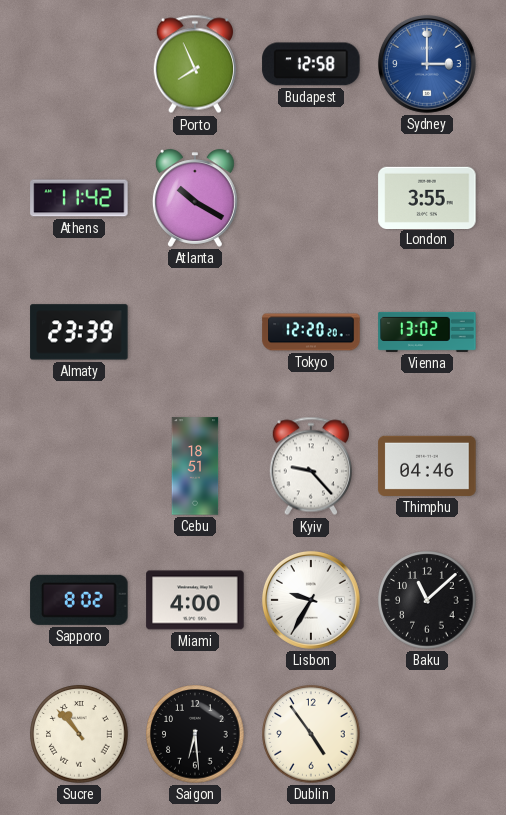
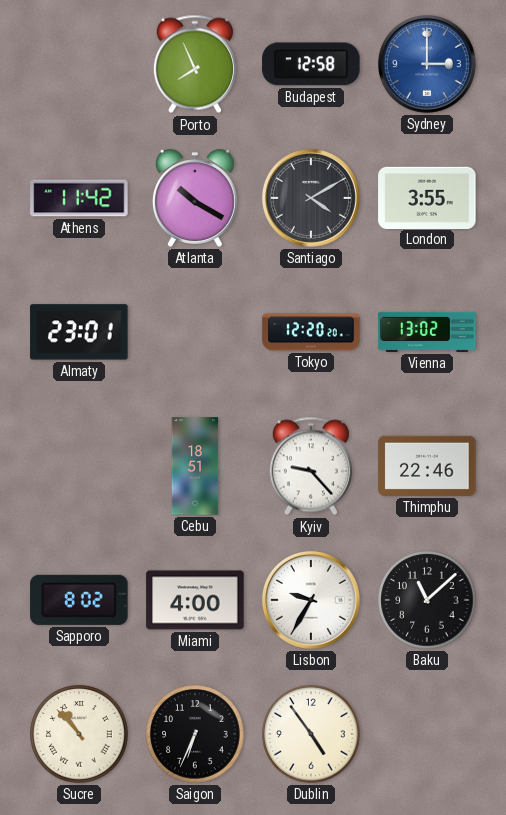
Santiago: none -> 4:10
Almaty: 23:39 -> 23:01
Thimphu: 04:46 -> 22:46
Saigon: 6:29 -> 6:34
